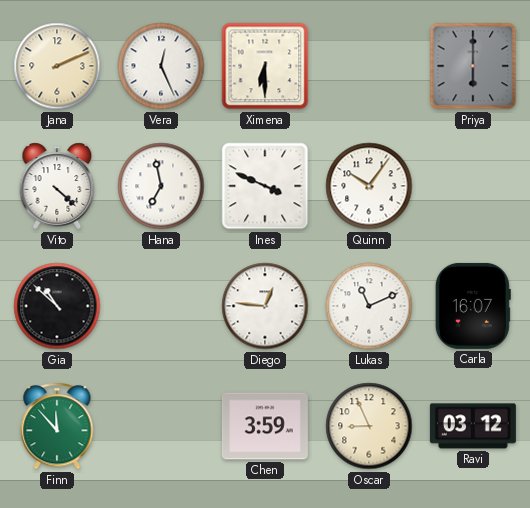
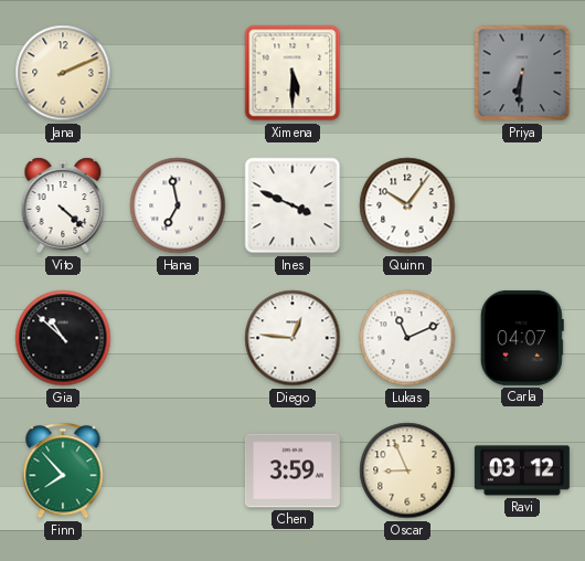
Vera: 12:26 -> none
Ximena: 6:30 -> 5:30
Priya: 6:00 -> 6:31
Carla: 16:07 -> 04:07
Finn: 11:53 -> 7:53
